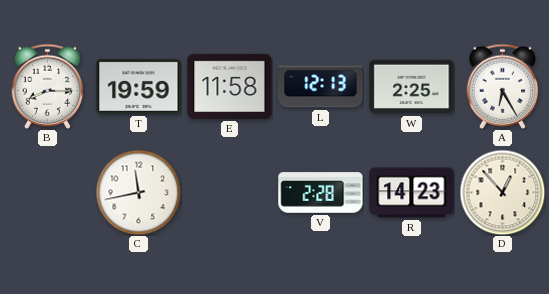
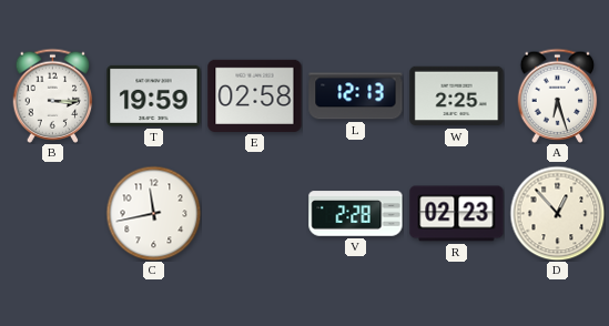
B: 8:15 -> 3:15
E: 11:58 -> 02:58
A: 6:25 -> 6:27
R: 14:23 -> 02:23
